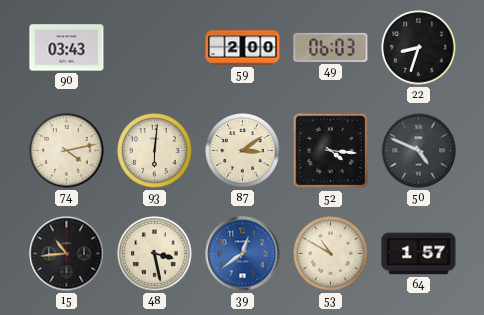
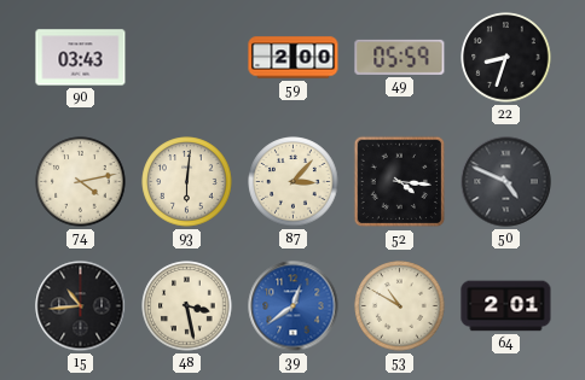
49: 06:03 -> 05:59
87: 3:09 -> 3:07
64: 1:57 -> 2:01
